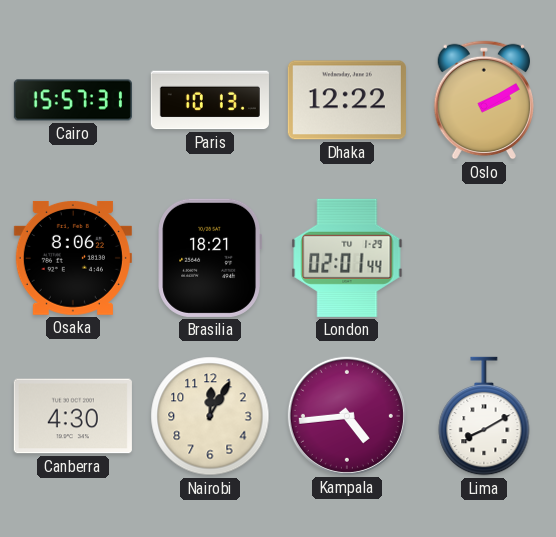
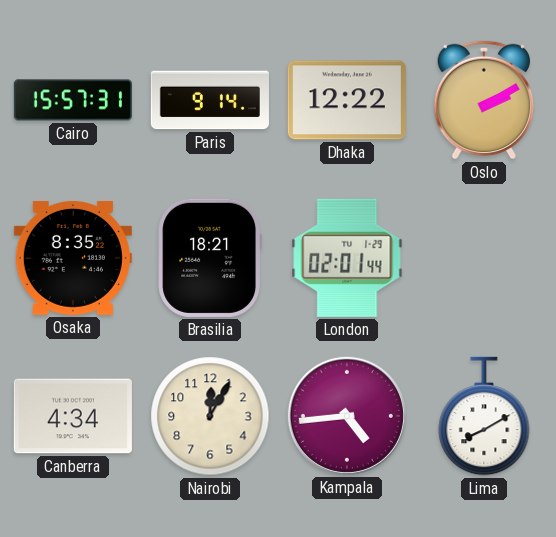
Paris: 10:13 -> 9:14
Osaka: 8:06 -> 8:35
Canberra: 4:30 -> 4:34
